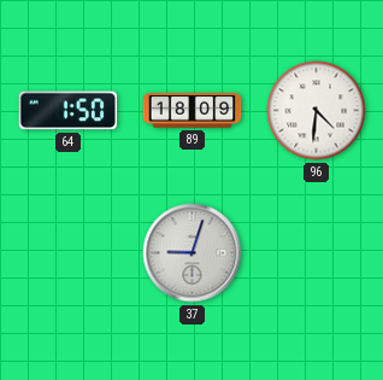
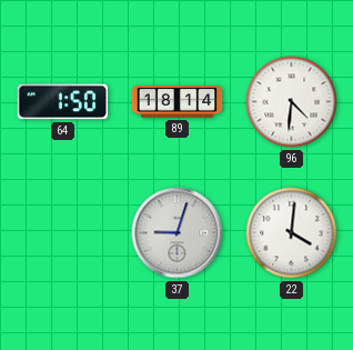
89: 18:09 -> 18:14
22: none -> 4:01
